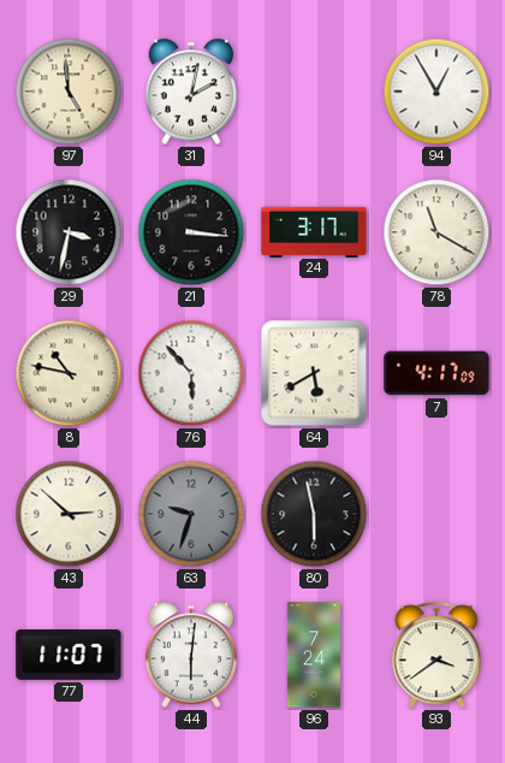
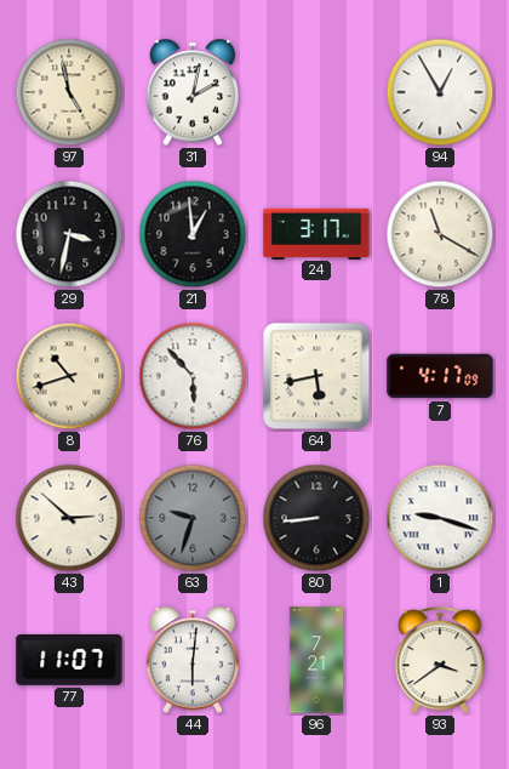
97: 4:59 -> 4:58
21: 3:16 -> 12:59
8: 10:47 -> 10:42
64: 5:40 -> 5:43
80: 5:58 -> 8:44
1: none -> 9:18
96: 7:24 -> 7:21
